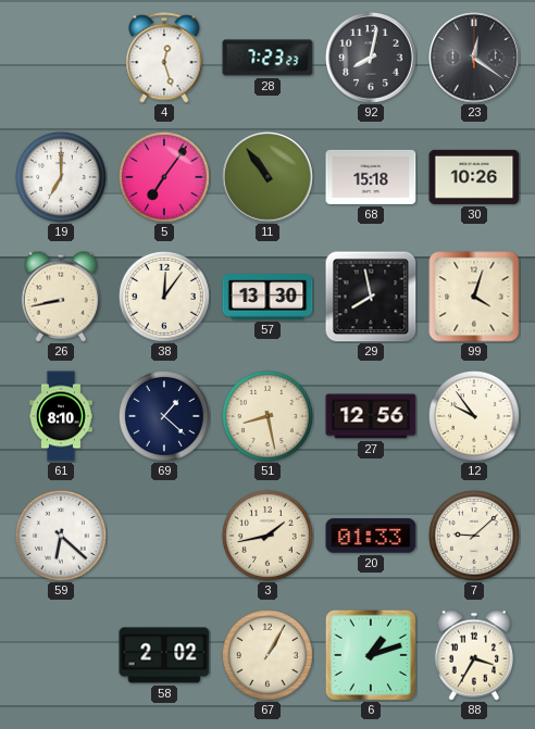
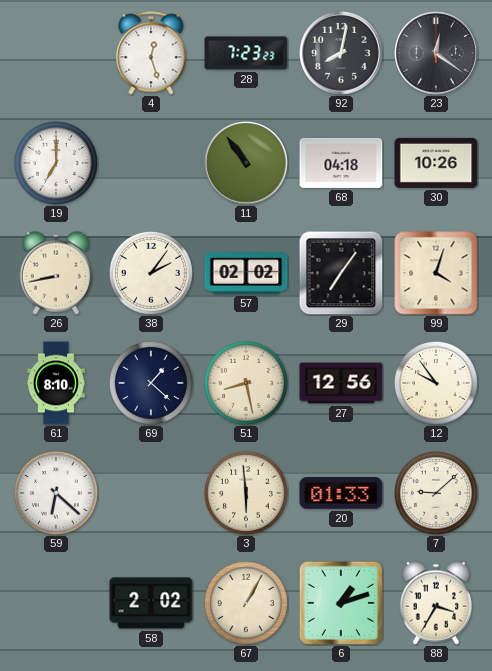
5: 7:06 -> none
68: 15:18 -> 04:18
38: 12:06 -> 2:06
57: 13:30 -> 02:02
29: 7:58 -> 7:06
3: 1:43 -> 5:59
